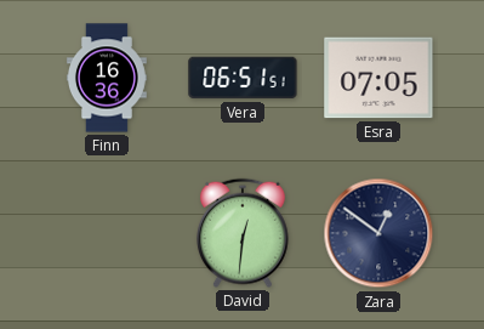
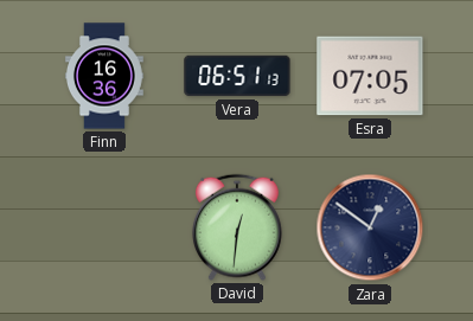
Vera: 06:51:51 -> 06:51:13
